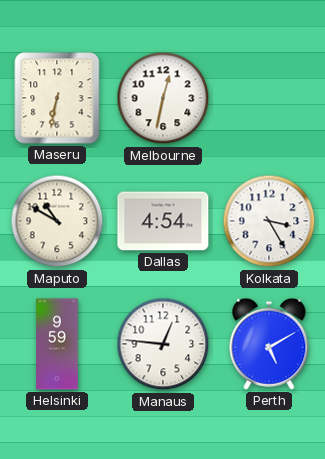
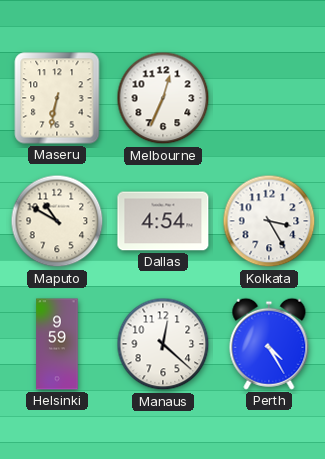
Melbourne: 12:32 -> 12:34
Manaus: 12:46 -> 12:22
Perth: 5:10 -> 4:25
